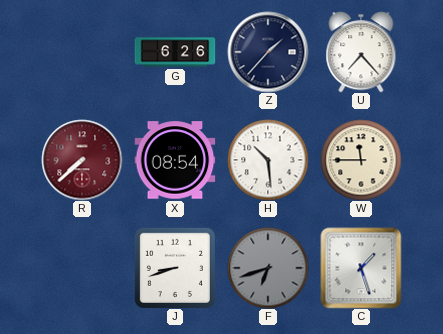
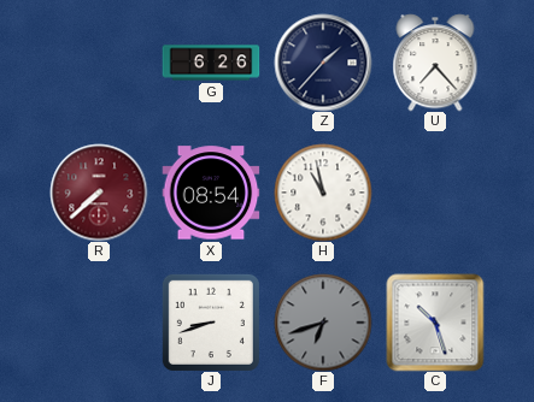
H: 10:29 -> 10:58
W: 11:45 -> none
C: 1:27 -> 10:27
